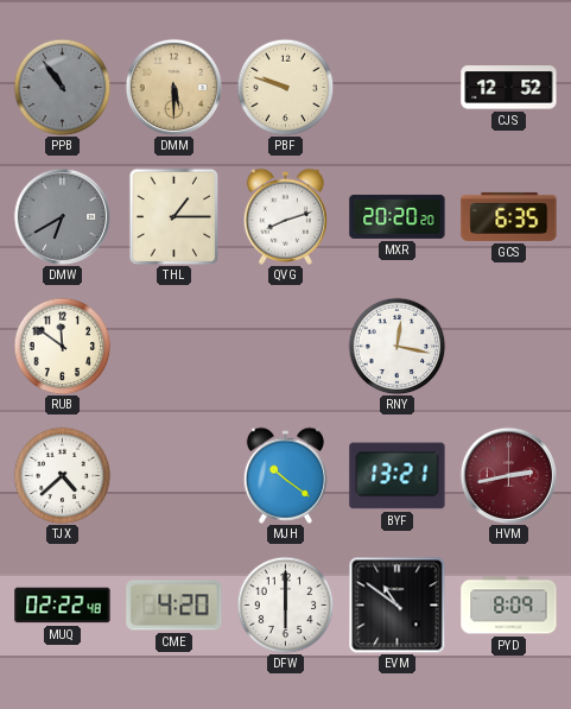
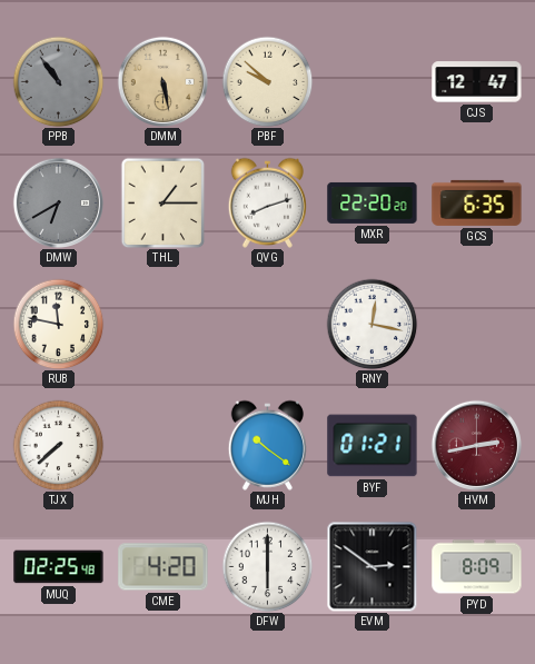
DMM: 5:30 -> 5:28
PBF: 9:48 -> 9:52
CJS: 12:52 -> 12:47
MXR: 20:20 -> 22:20
RUB: 11:51 -> 11:47
TJX: 4:38 -> 7:38
BYF: 13:21 -> 01:21
MUQ: 02:22 -> 02:25
EVM: 10:51 -> 2:51
